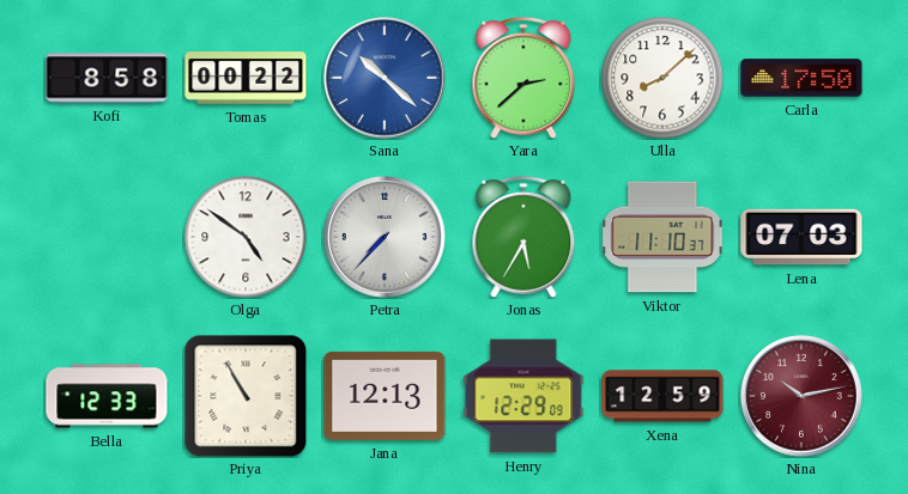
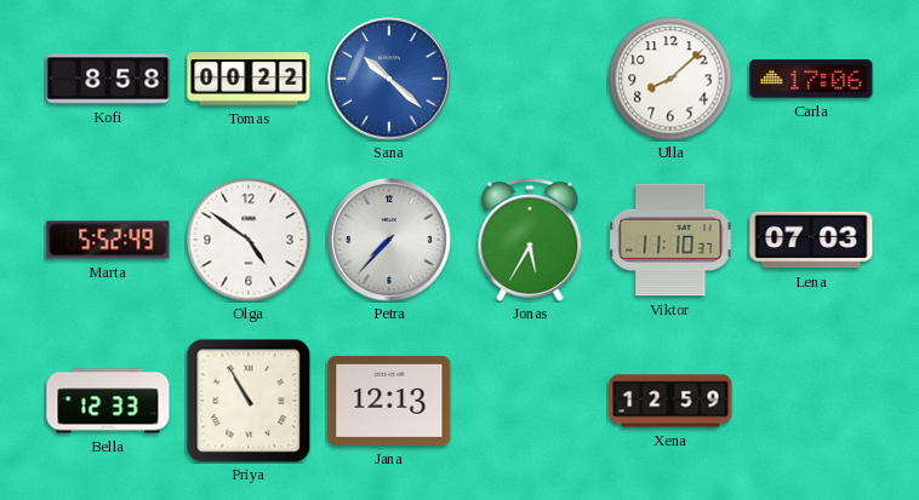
Yara: 2:38 -> none
Carla: 17:50 -> 17:06
Marta: none -> 5:52
Henry: 12:29 -> none
Nina: 10:13 -> none
